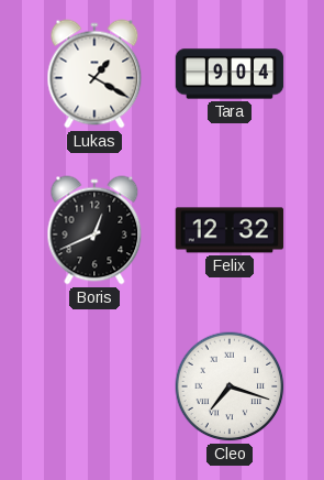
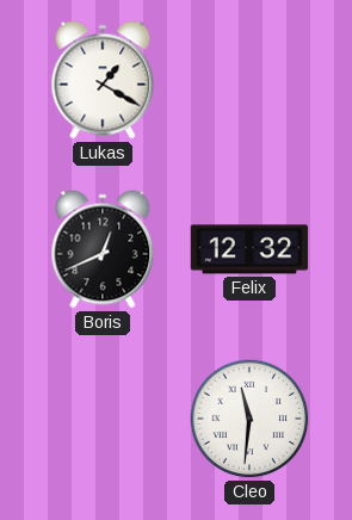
Tara: 9:04 -> none
Cleo: 7:18 -> 11:31
